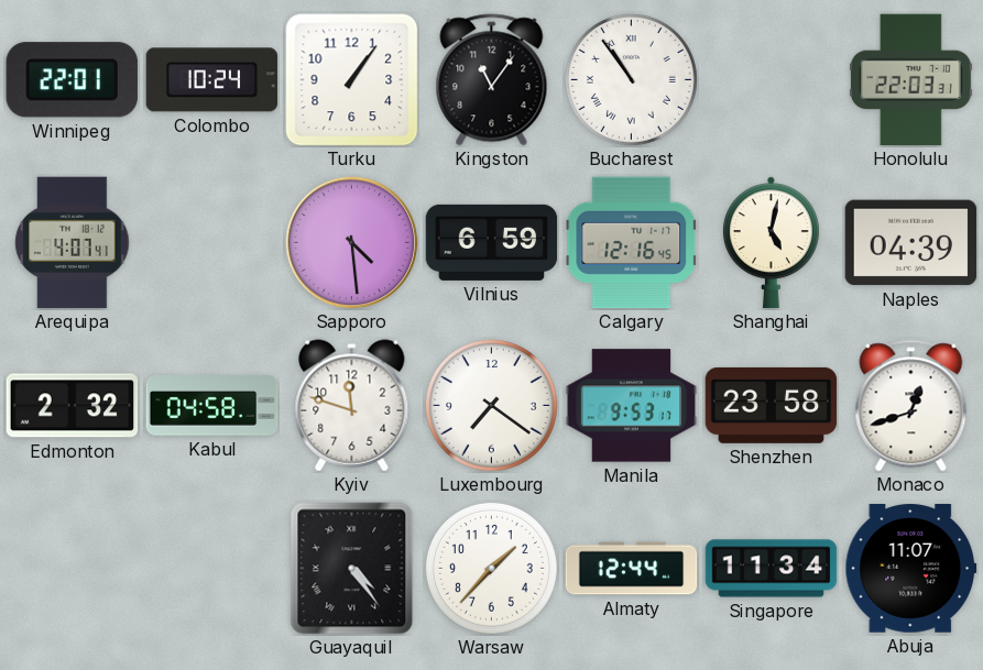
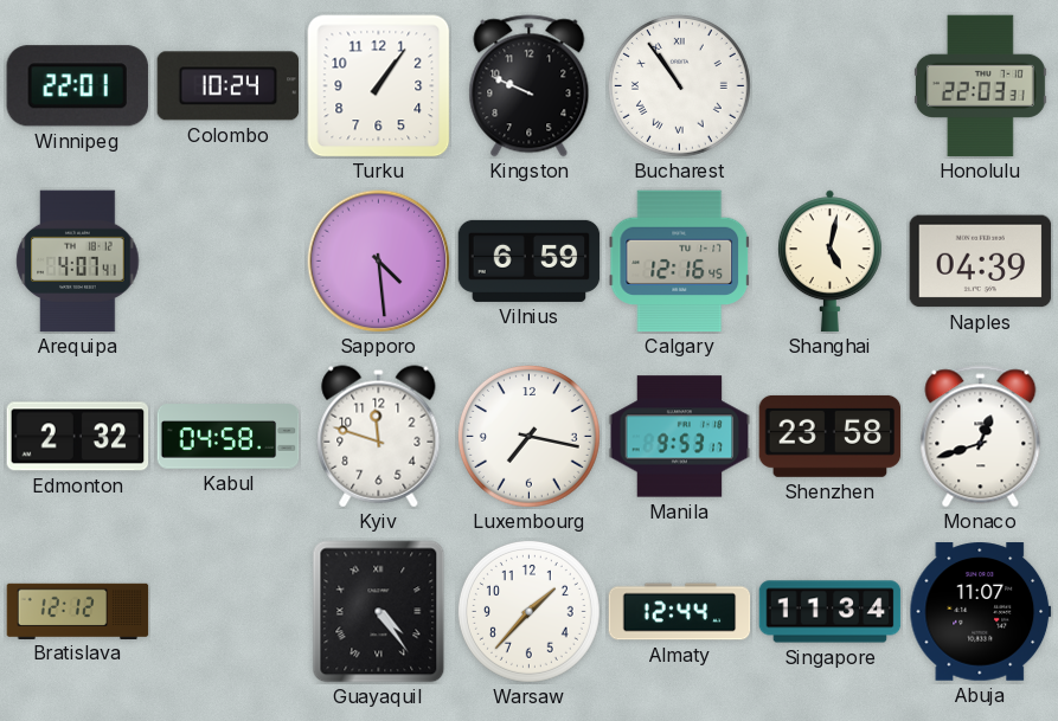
Kingston: 11:06 -> 9:49
Luxembourg: 7:21 -> 7:17
Bratislava: none -> 12:12
